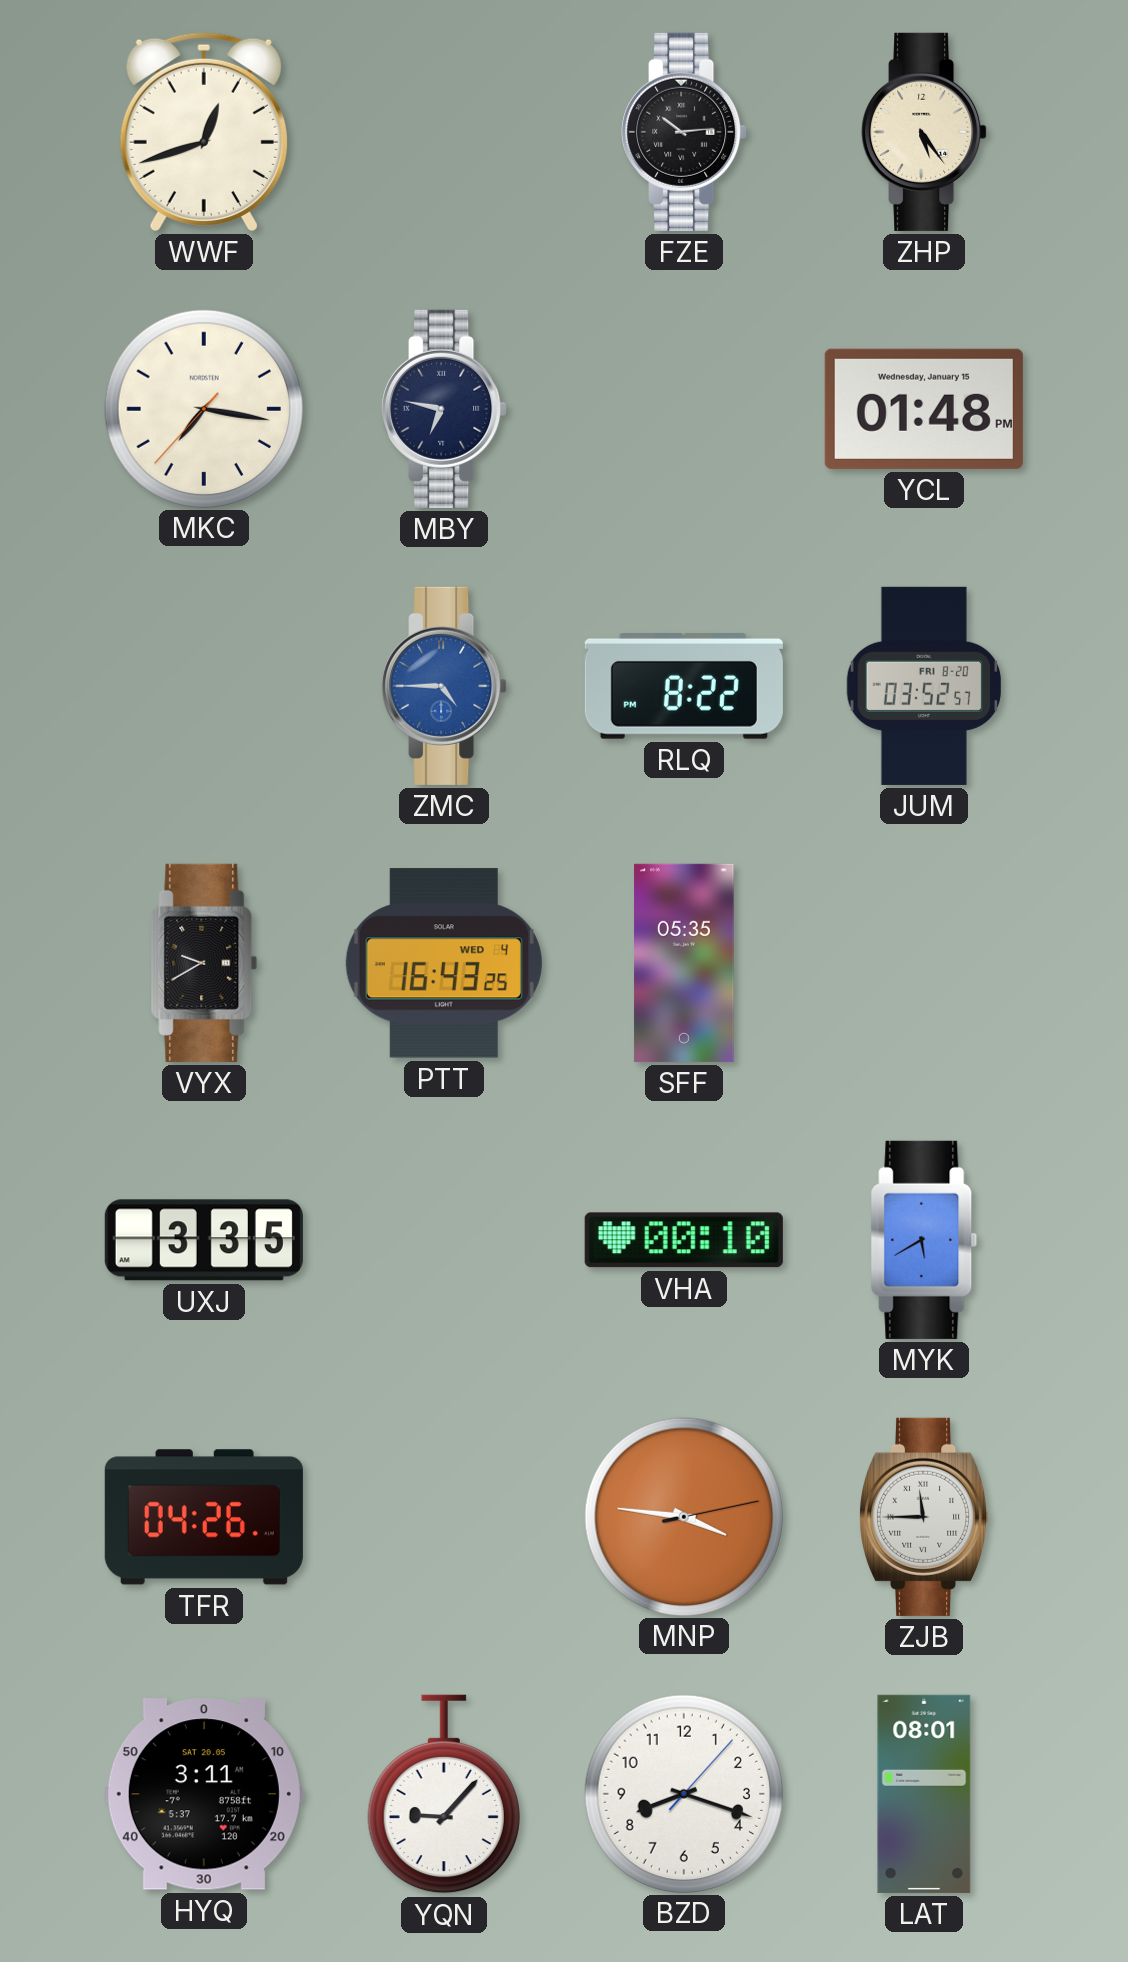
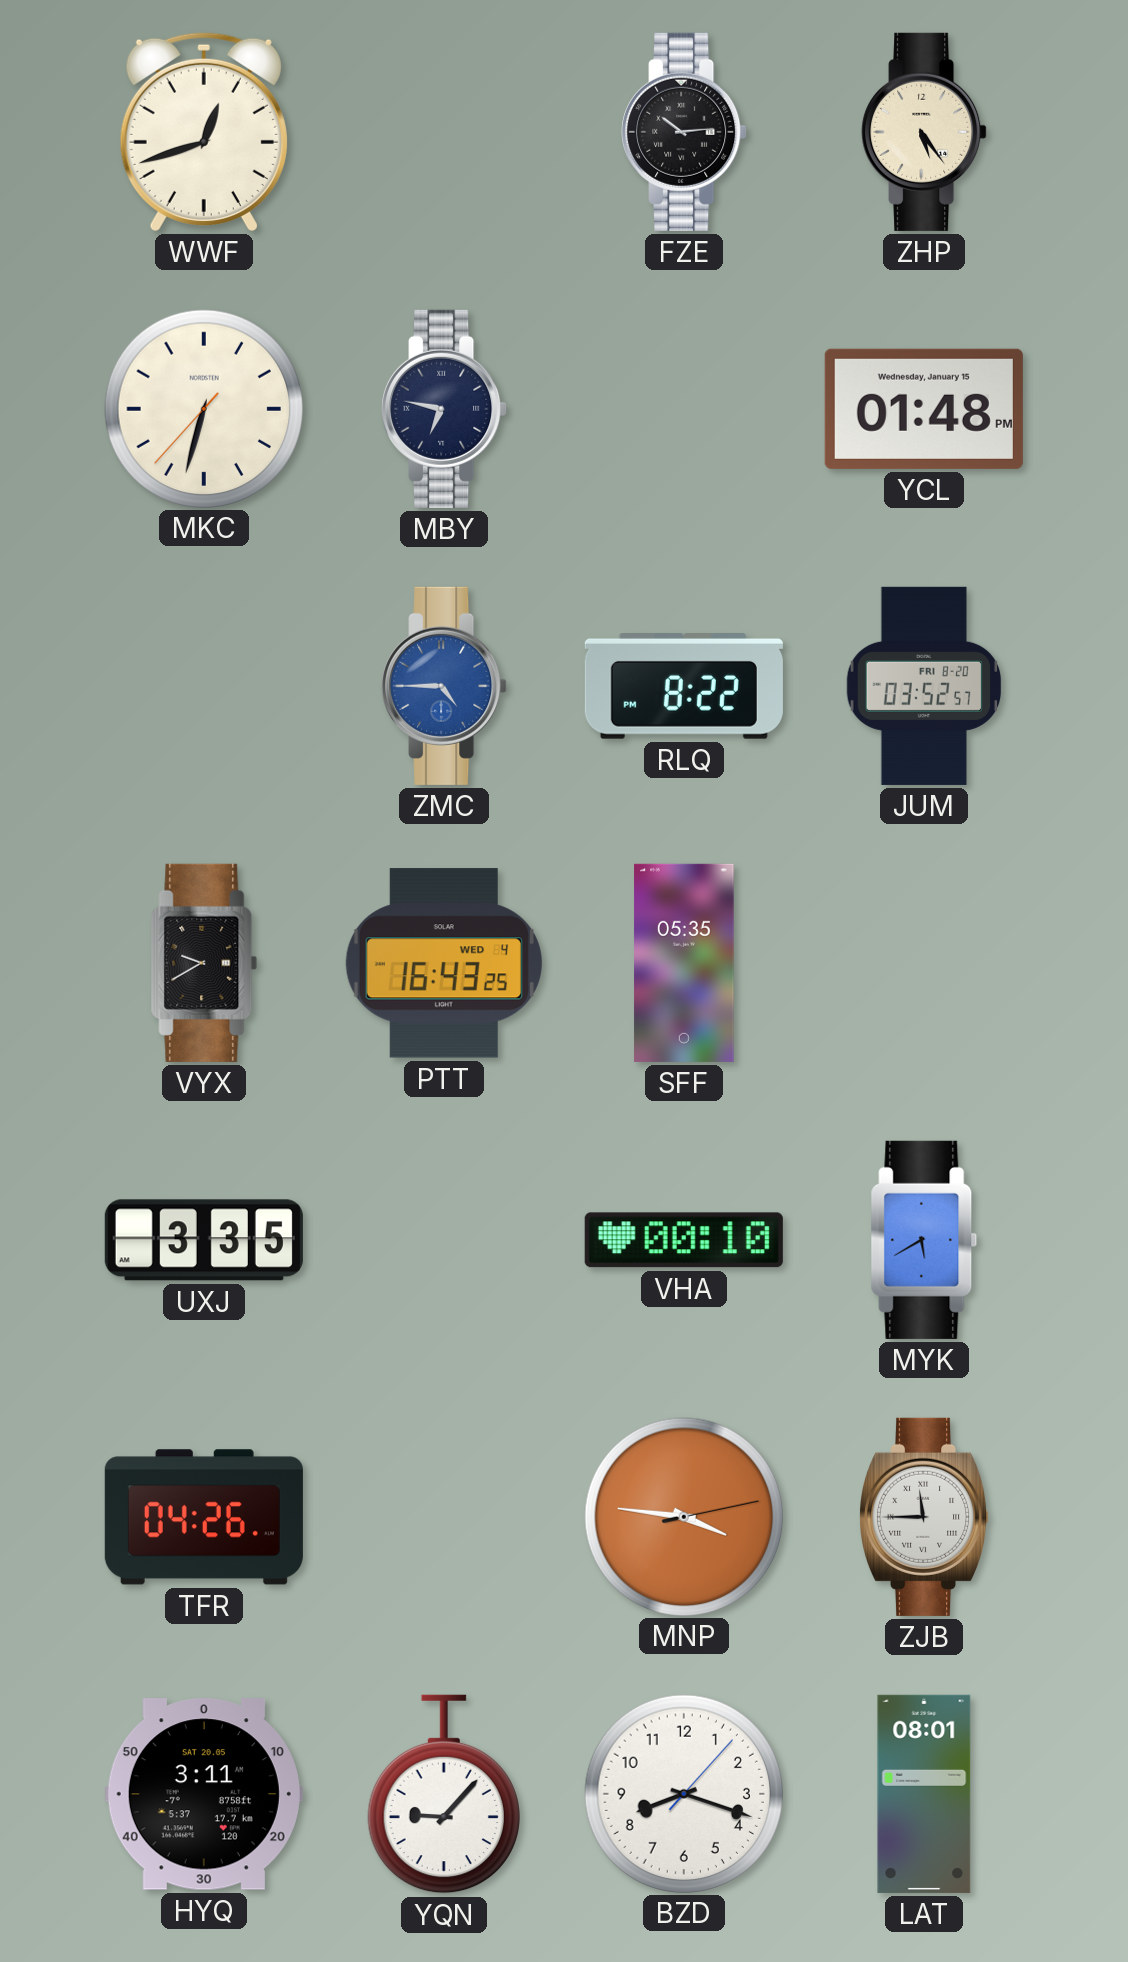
MKC: 7:16 -> 6:32
